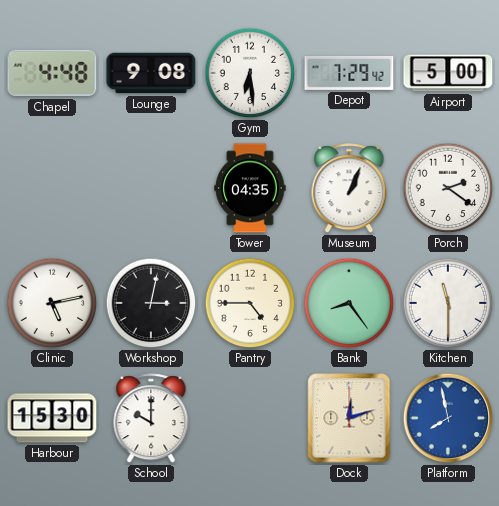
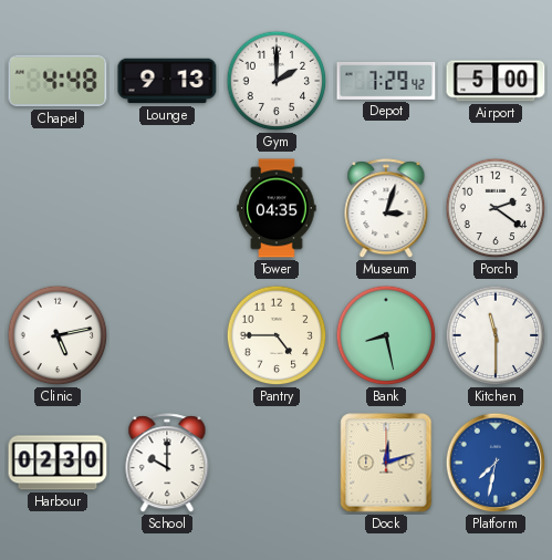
Lounge: 9:08 -> 9:13
Gym: 6:29 -> 2:00
Museum: 1:04 -> 3:03
Workshop: 3:02 -> none
Bank: 8:24 -> 8:28
Harbour: 15:30 -> 02:30
Platform: 7:58 -> 7:32
